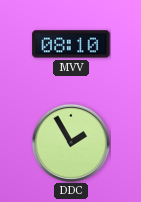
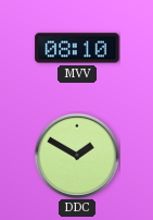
DDC: 1:55 -> 1:50
